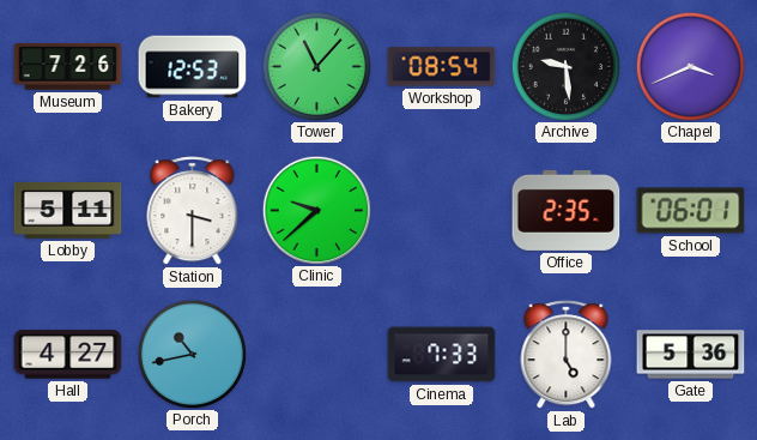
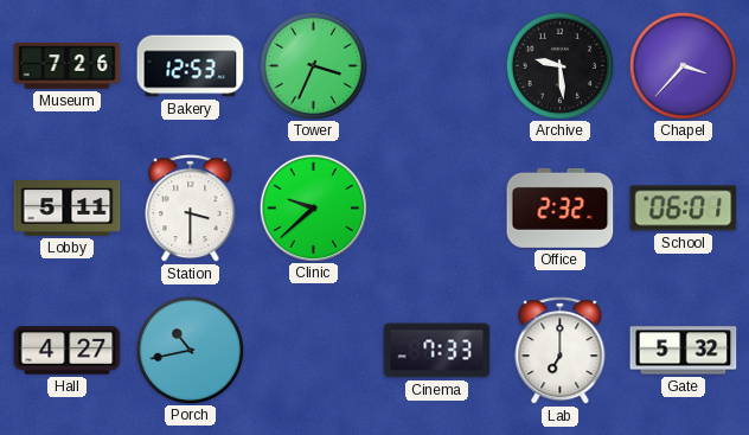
Tower: 11:07 -> 3:34
Workshop: 08:54 -> none
Chapel: 3:41 -> 3:37
Office: 2:35 -> 2:32
Lab: 5:00 -> 7:00
Gate: 5:36 -> 5:32
